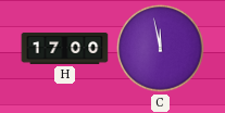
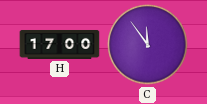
C: 11:58 -> 11:54
